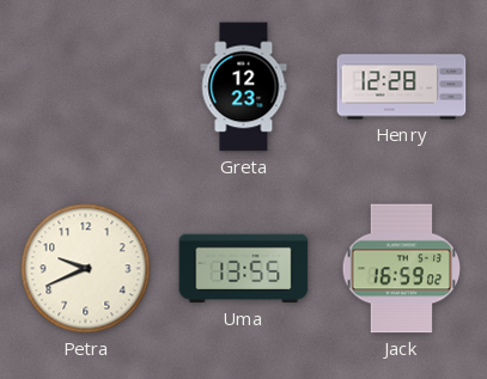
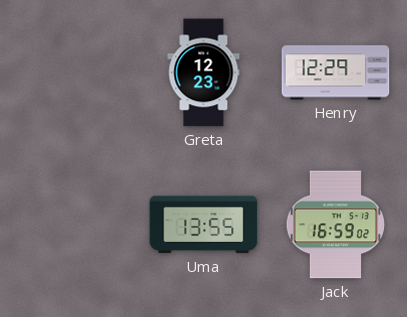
Henry: 12:28 -> 12:29
Petra: 9:41 -> none
